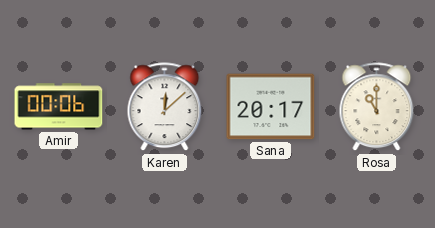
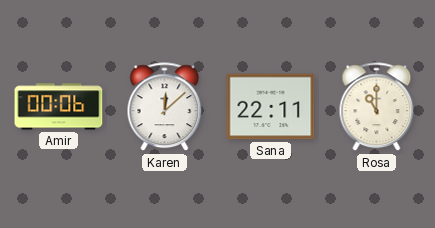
Sana: 20:17 -> 22:11
